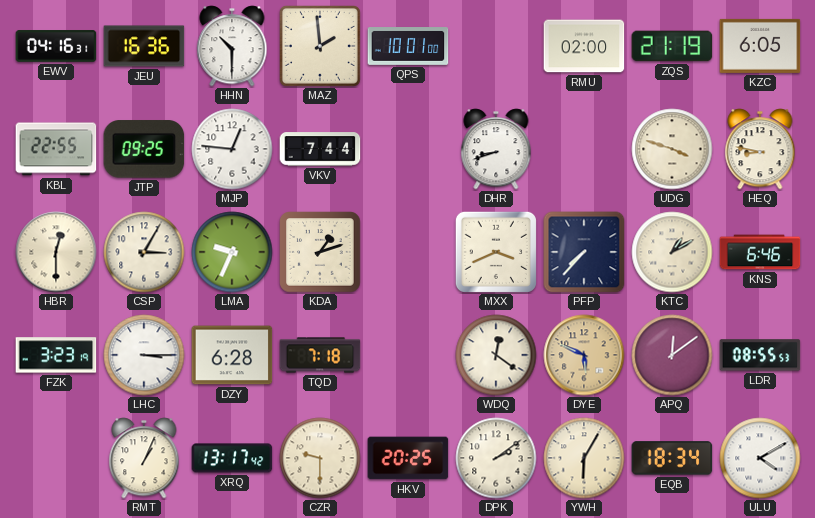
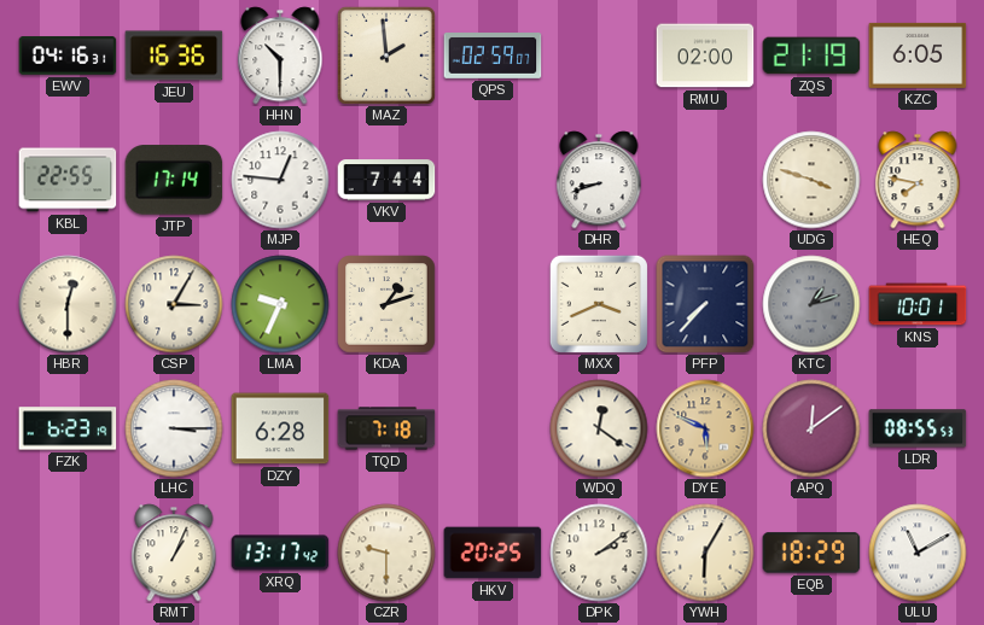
QPS: 10:01 -> 02:59
JTP: 09:25 -> 17:14
HEQ: 8:47 -> 7:47
KTC: 1:10 -> 1:12
KTC dial: cream -> grey
KNS: 6:46 -> 10:01
FZK: 3:23 -> 6:23
EQB: 18:34 -> 18:29
ULU: 4:10 -> 11:10
